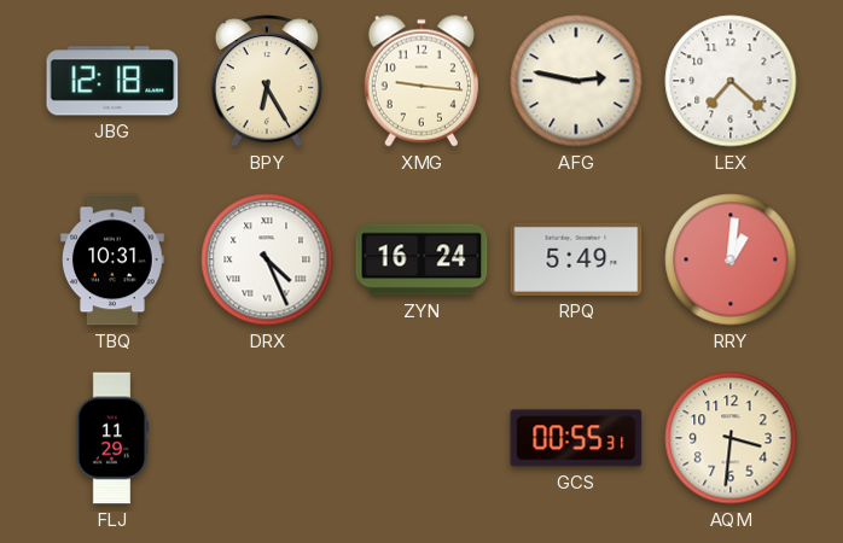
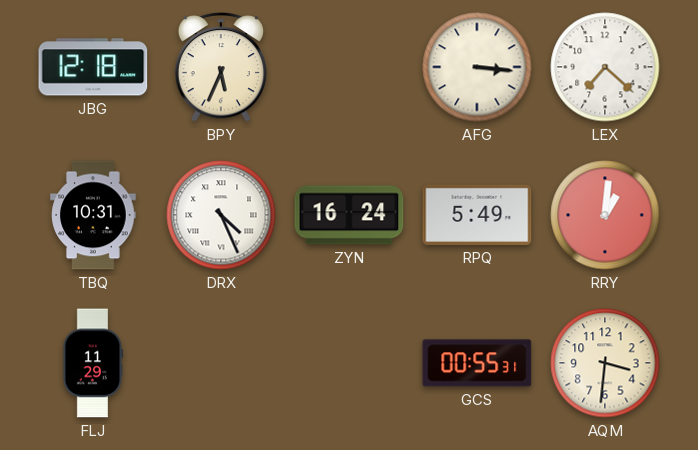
BPY: 6:25 -> 5:34
XMG: 9:16 -> none
AFG: 2:47 -> 3:16
